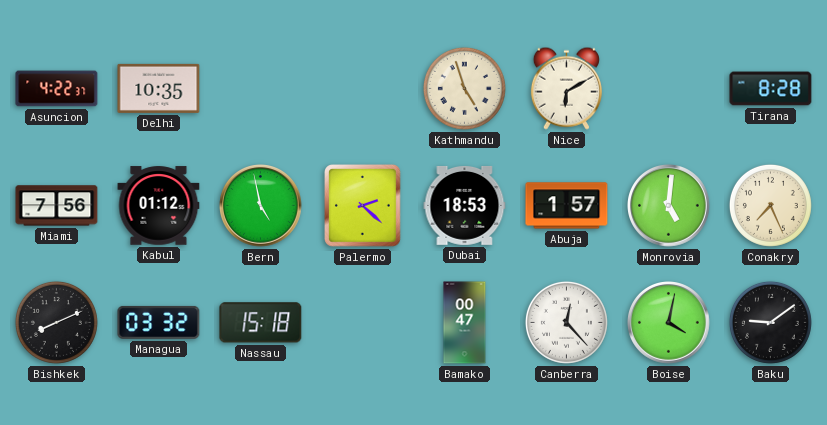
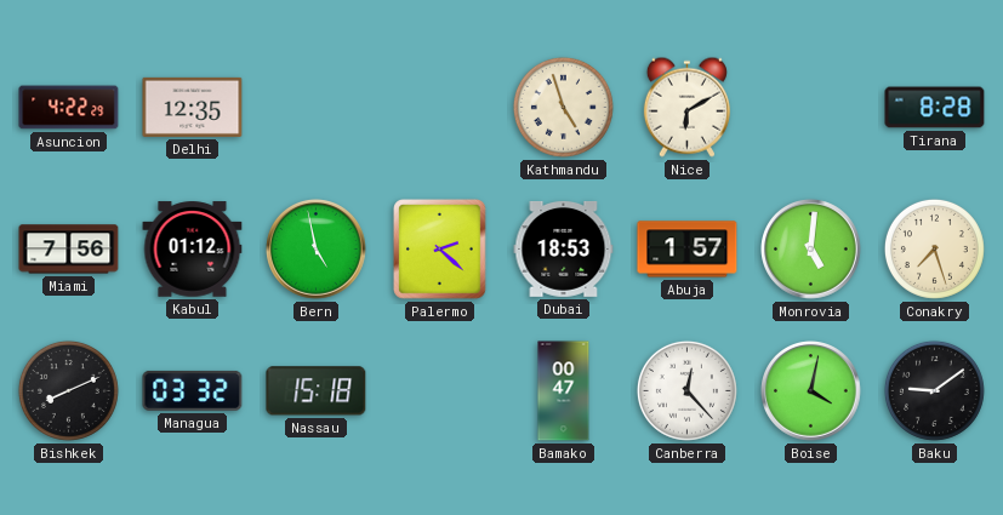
Asuncion: 4:22:37 -> 4:22:29
Delhi: 10:35 -> 12:35
Conakry: 7:26 -> 7:27
